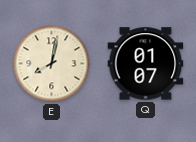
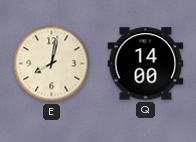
Q: 01:07 -> 14:00
